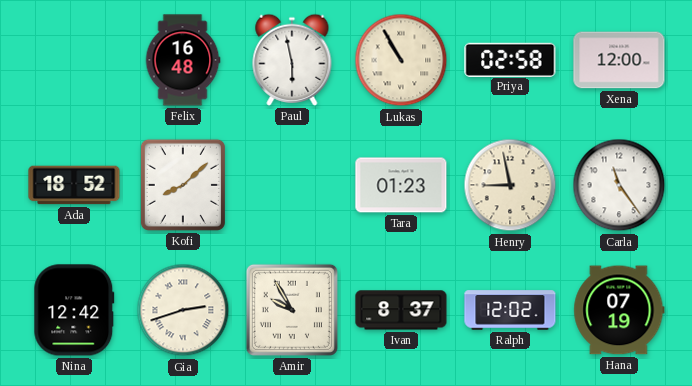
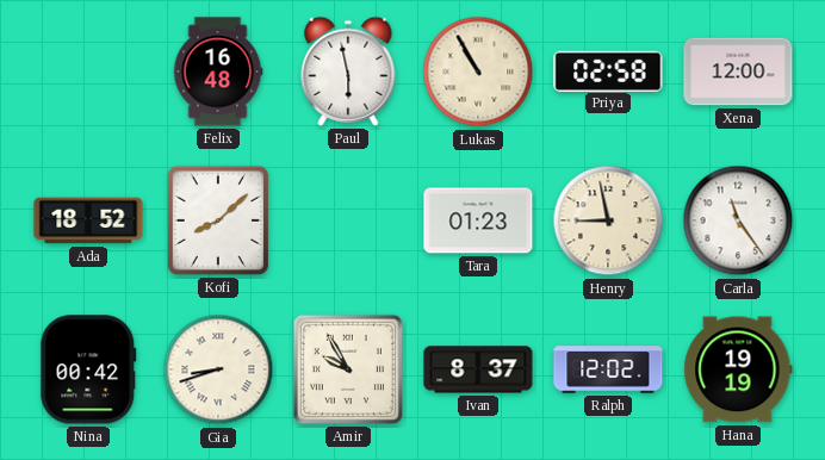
Nina: 12:42 -> 00:42
Gia: 2:42 -> 8:42
Hana: 07:19 -> 19:19
